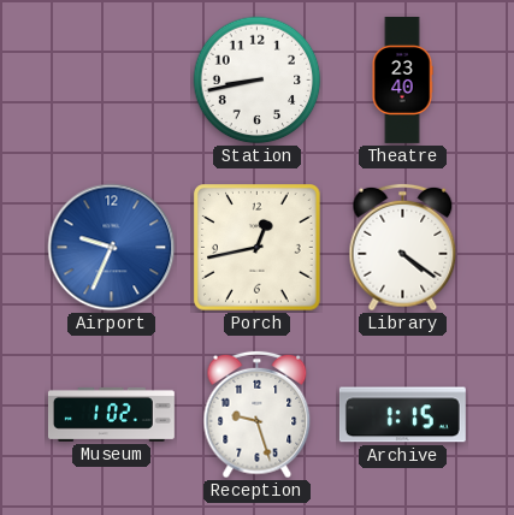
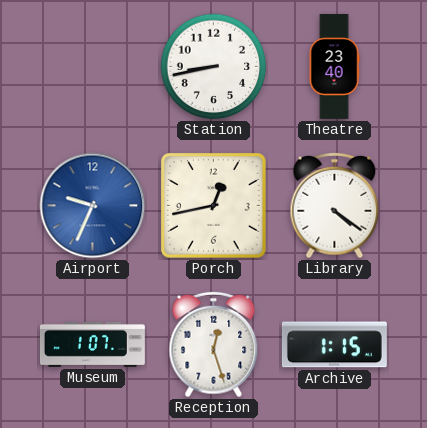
Museum: 1:02 -> 1:07
Reception: 9:27 -> 12:27
